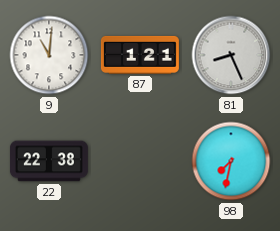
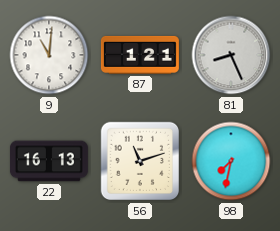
22: 22:38 -> 16:13
56: none -> 11:12
